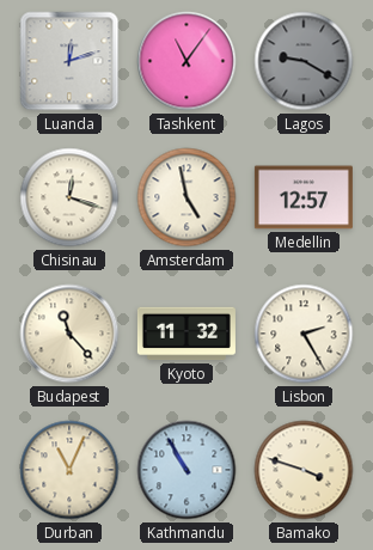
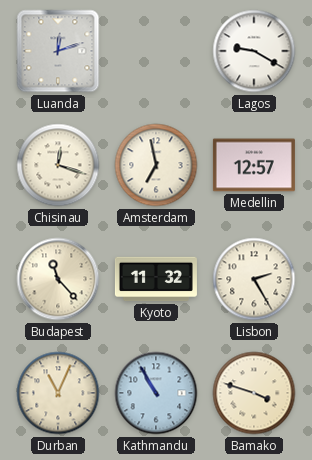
Tashkent: 11:06 -> none
Lagos dial: grey -> white
Amsterdam: 4:58 -> 6:58
